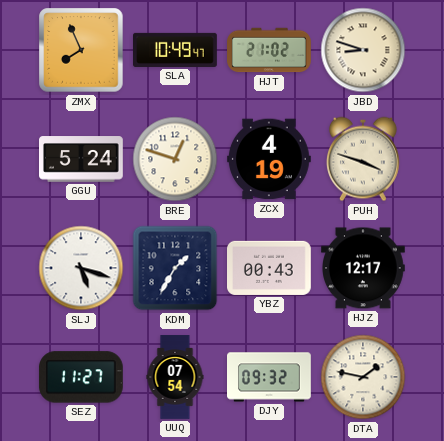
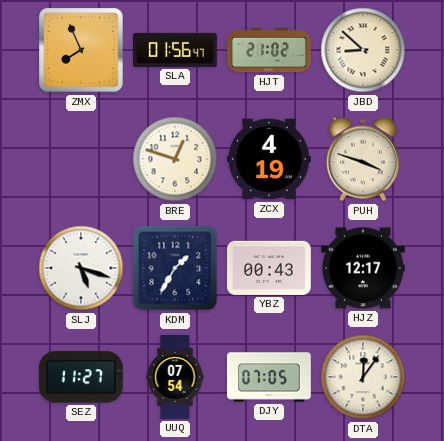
SLA: 10:49 -> 01:56
JBD: 8:48 -> 8:52
GGU: 5:24 -> none
DJY: 09:32 -> 07:05
DTA: 1:47 -> 12:06
